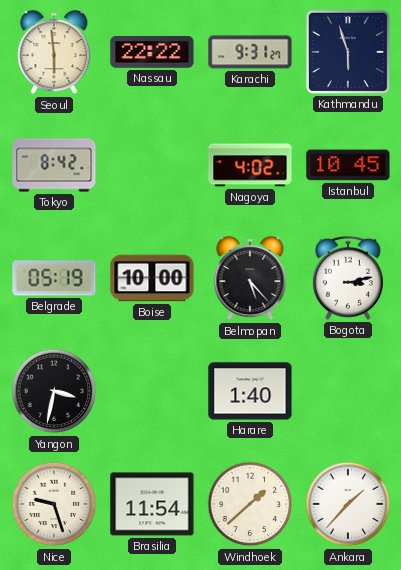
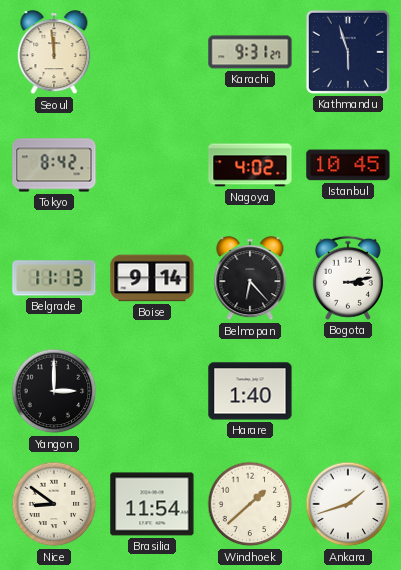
Seoul: 5:59 -> 11:59
Nassau: 22:22 -> none
Belgrade: 05:19 -> 11:13
Boise: 10:00 -> 9:14
Belmopan: 5:23 -> 6:23
Yangon: 3:32 -> 3:00
Nice: 9:27 -> 8:51
Ankara: 1:37 -> 1:42
